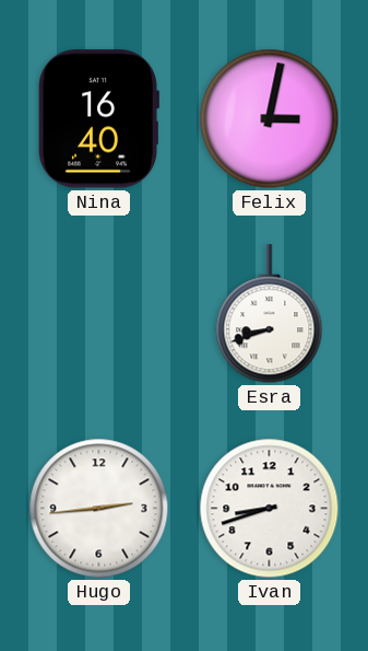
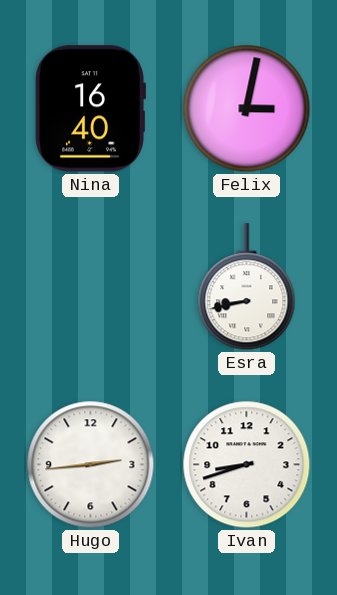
Esra: 8:42 -> 8:43
